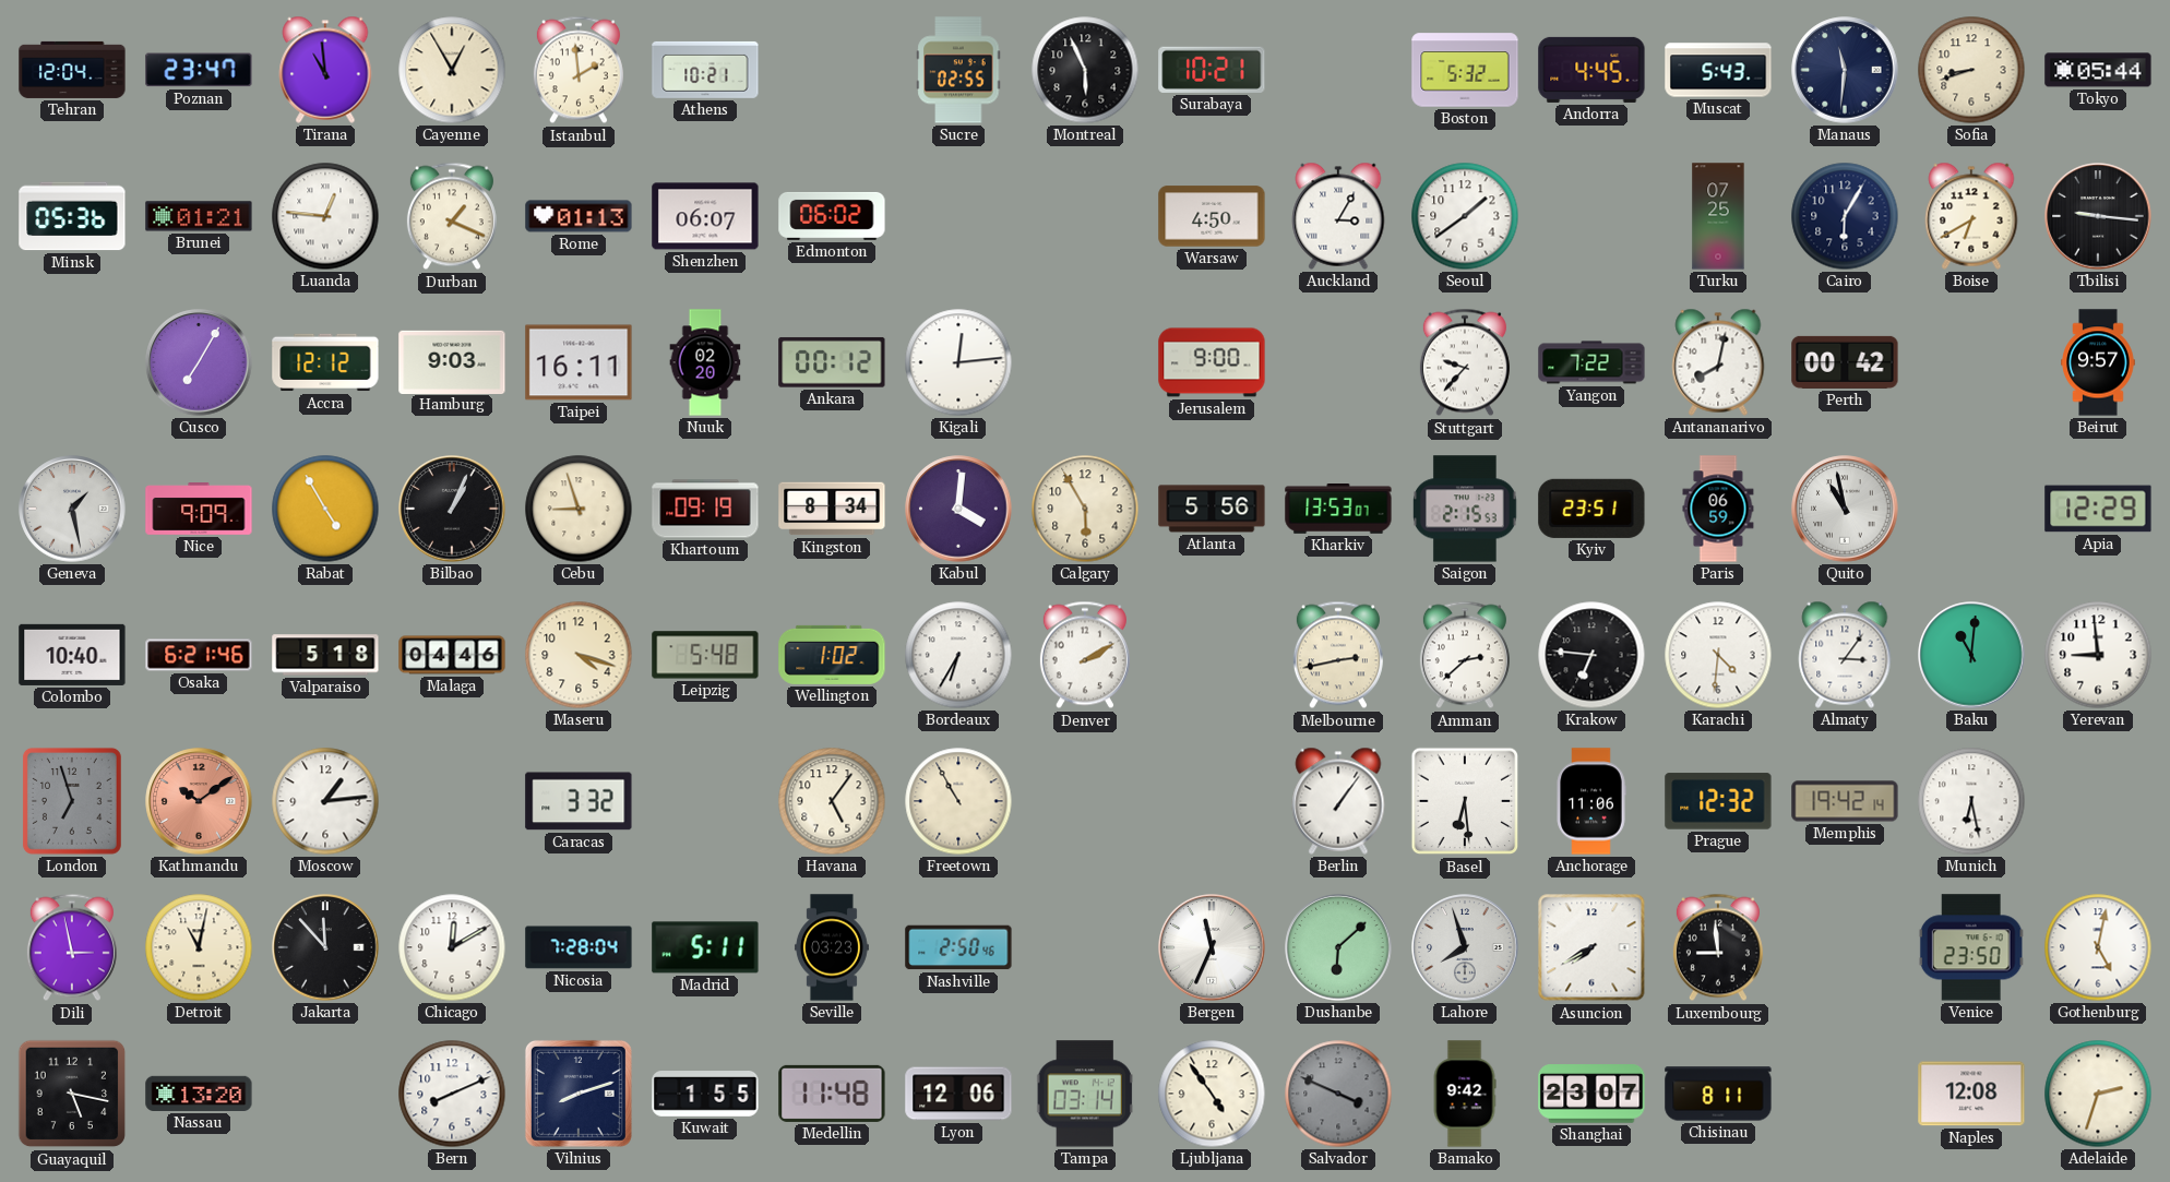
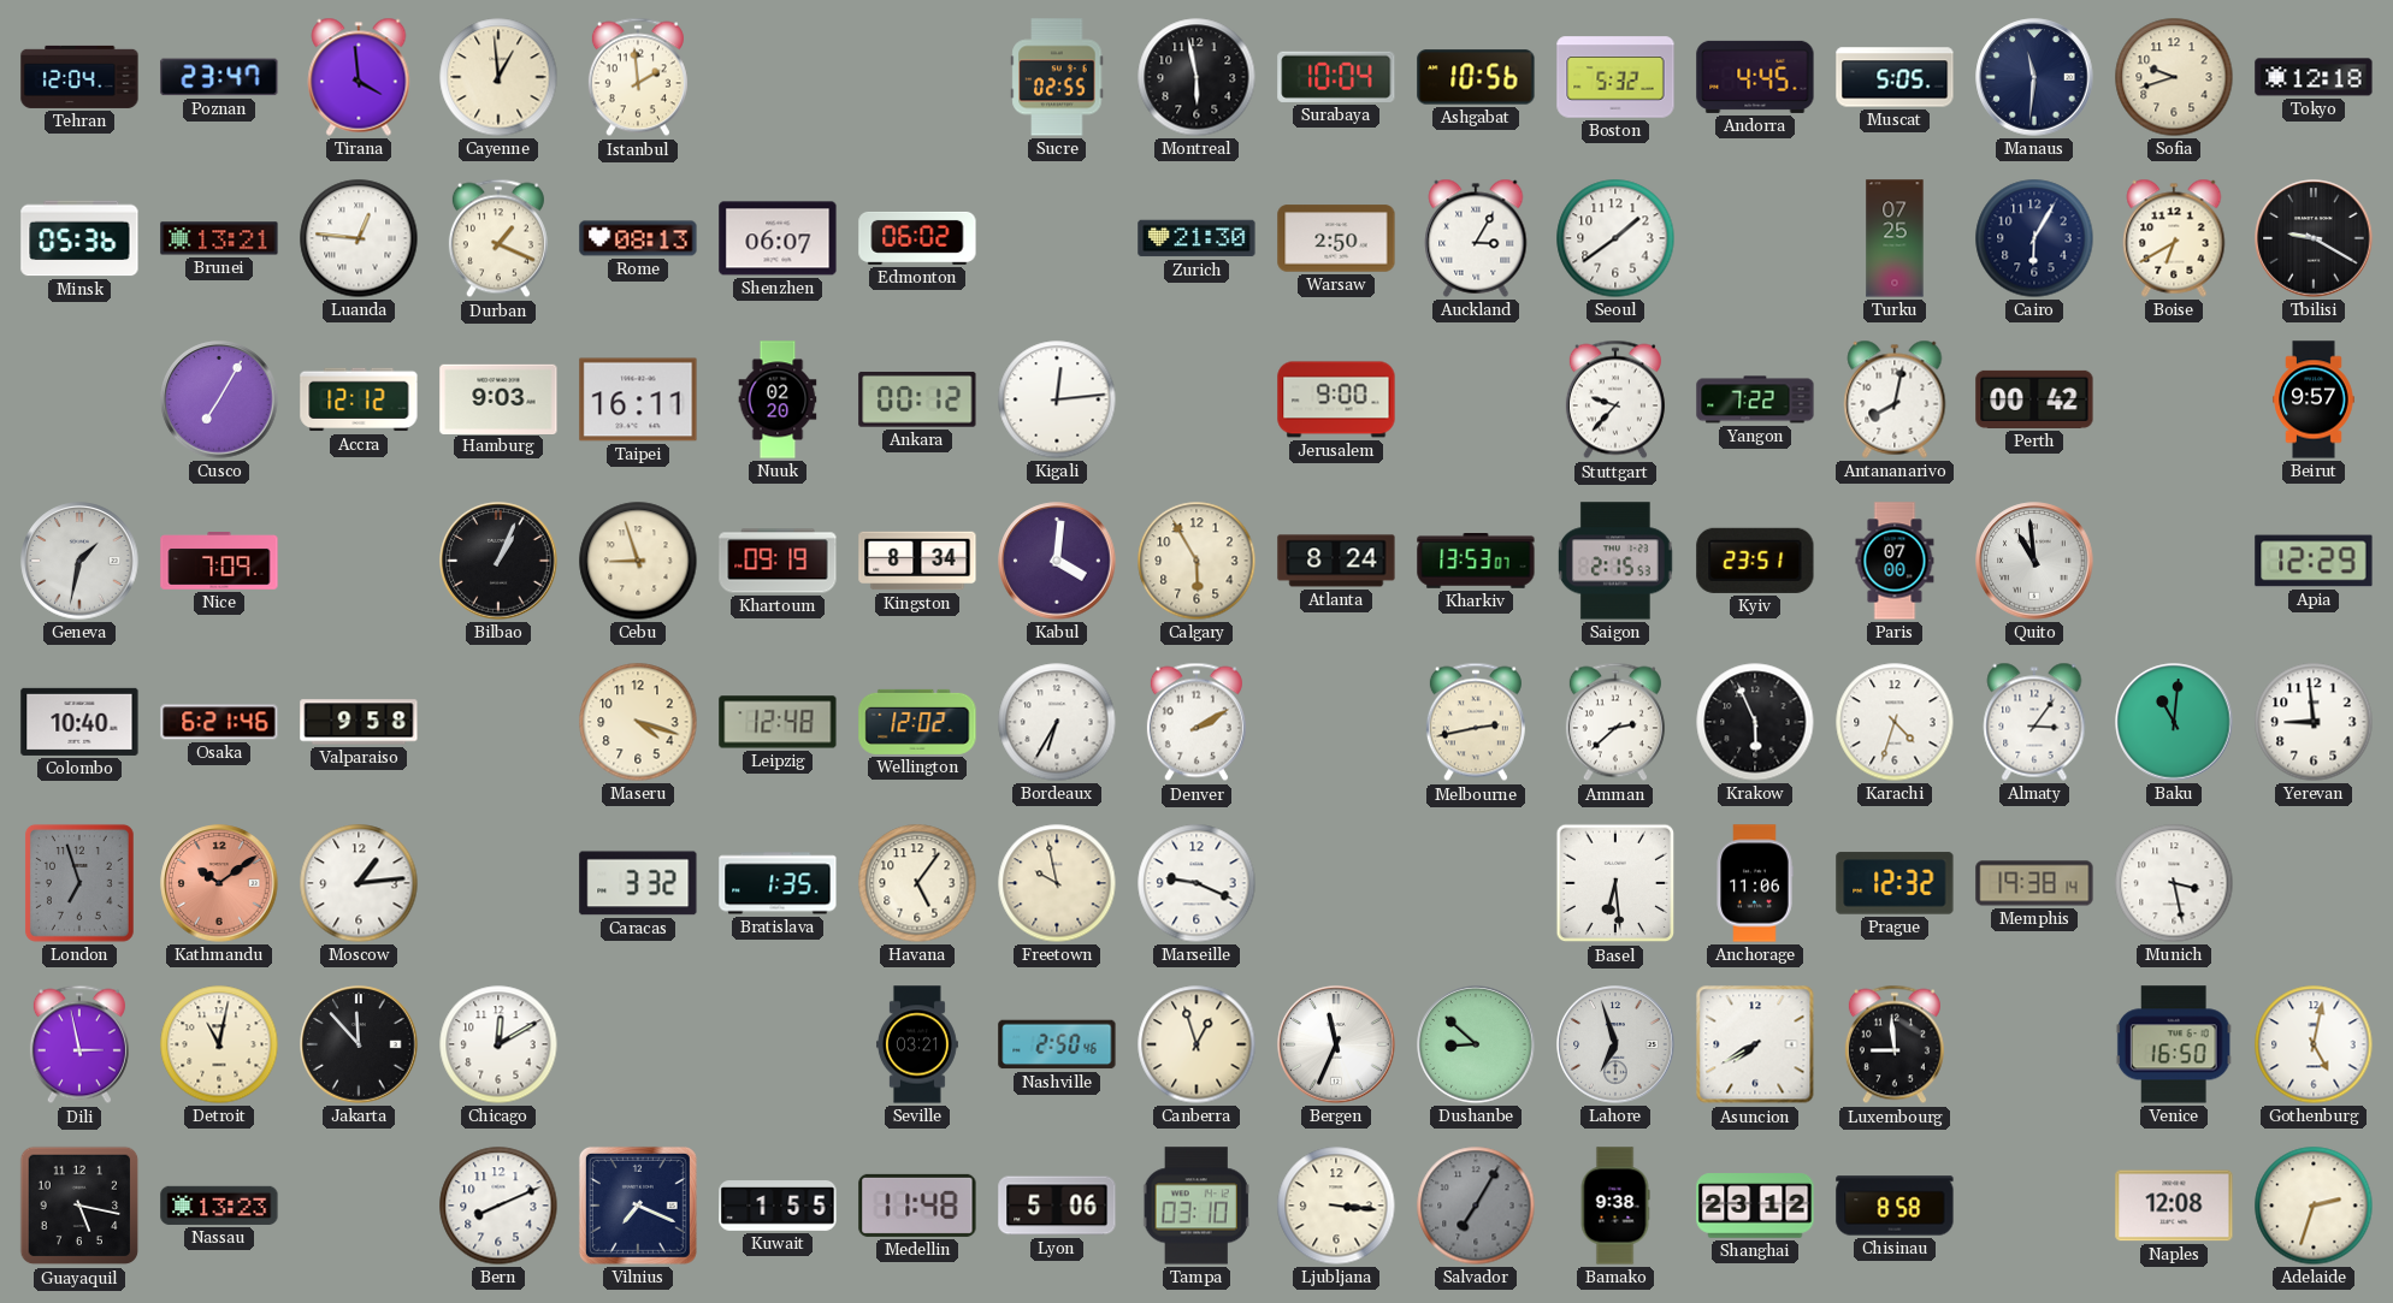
Tirana: 10:59 -> 3:59
Cayenne: 12:55 -> 12:59
Athens: 10:21 -> none
Montreal: 5:56 -> 5:58
Surabaya: 10:21 -> 10:04
Ashgabat: none -> 10:56
Muscat: 5:43 -> 5:05
Sofia: 8:42 -> 9:42
Tokyo: 05:44 -> 12:18
Brunei: 01:21 -> 13:21
Rome: 01:13 -> 08:13
Zurich: none -> 21:30
Warsaw: 4:50 -> 2:50
Tbilisi: 9:16 -> 9:20
Geneva: 1:28 -> 1:32
Nice: 9:09 -> 7:09
Rabat: 4:55 -> none
Atlanta: 5:56 -> 8:24
Paris: 06:59 -> 07:00
Quito: 10:58 -> 10:59
Valparaiso: 5:18 -> 9:58
Malaga: 04:46 -> none
Leipzig: 5:48 -> 12:48
Wellington: 1:02 -> 12:02
Krakow: 6:46 -> 5:56
Karachi: 4:31 -> 4:33
Bratislava: none -> 1:35
Freetown: 10:55 -> 9:58
Marseille: none -> 9:19
Berlin: 1:06 -> none
Memphis: 19:42 -> 19:38
Munich: 6:28 -> 3:28
Nicosia: 7:28 -> none
Madrid: 5:11 -> none
Seville: 03:23 -> 03:21
Canberra: none -> 12:57
Dushanbe: 6:08 -> 8:52
Lahore: 7:57 -> 6:57
Venice: 23:50 -> 16:50
Nassau: 13:20 -> 13:23
Vilnius: 8:12 -> 7:19
Lyon: 12:06 -> 5:06
Tampa: 03:14 -> 03:10
Ljubljana: 4:54 -> 3:16
Salvador: 3:49 -> 7:05
Bamako: 9:42 -> 9:38
Shanghai: 23:07 -> 23:12
Chisinau: 8:11 -> 8:58
